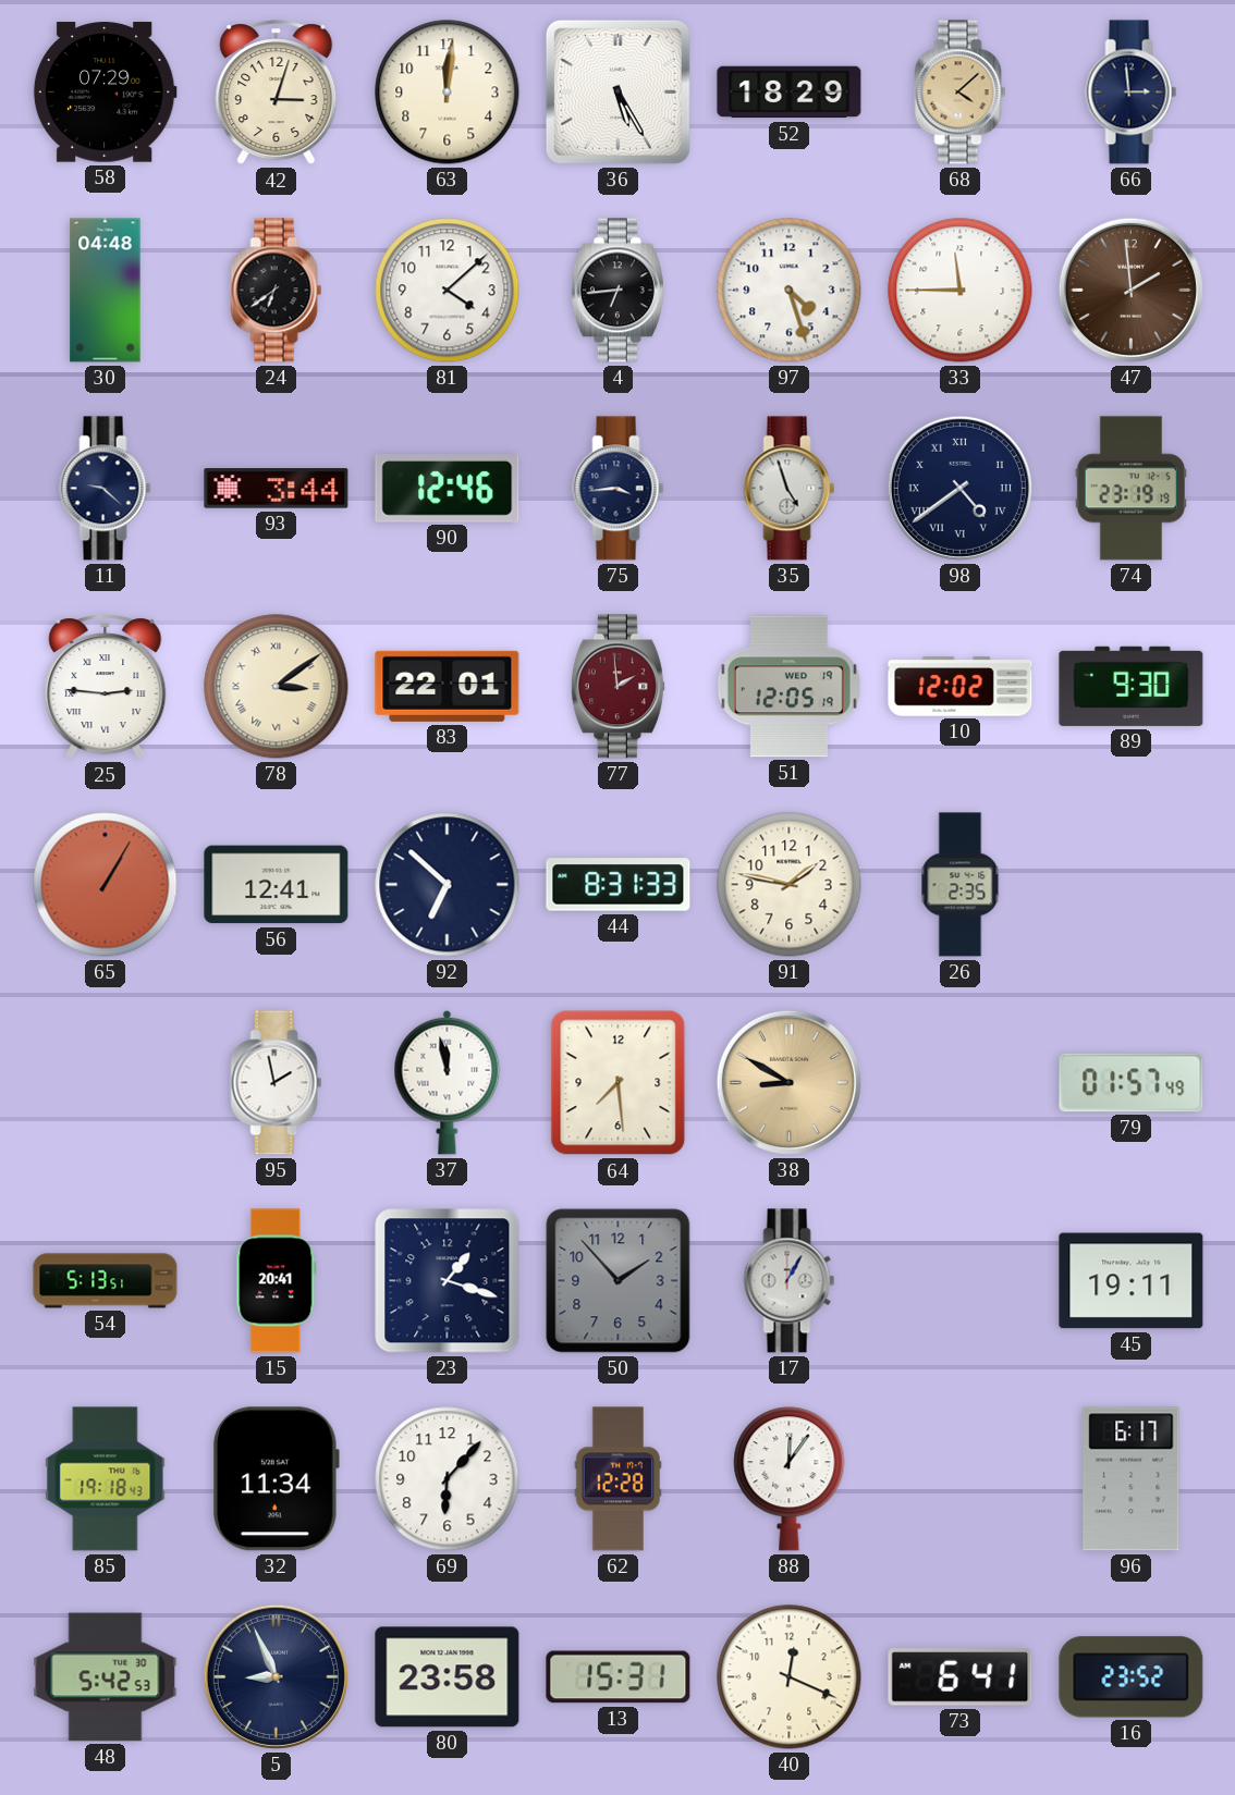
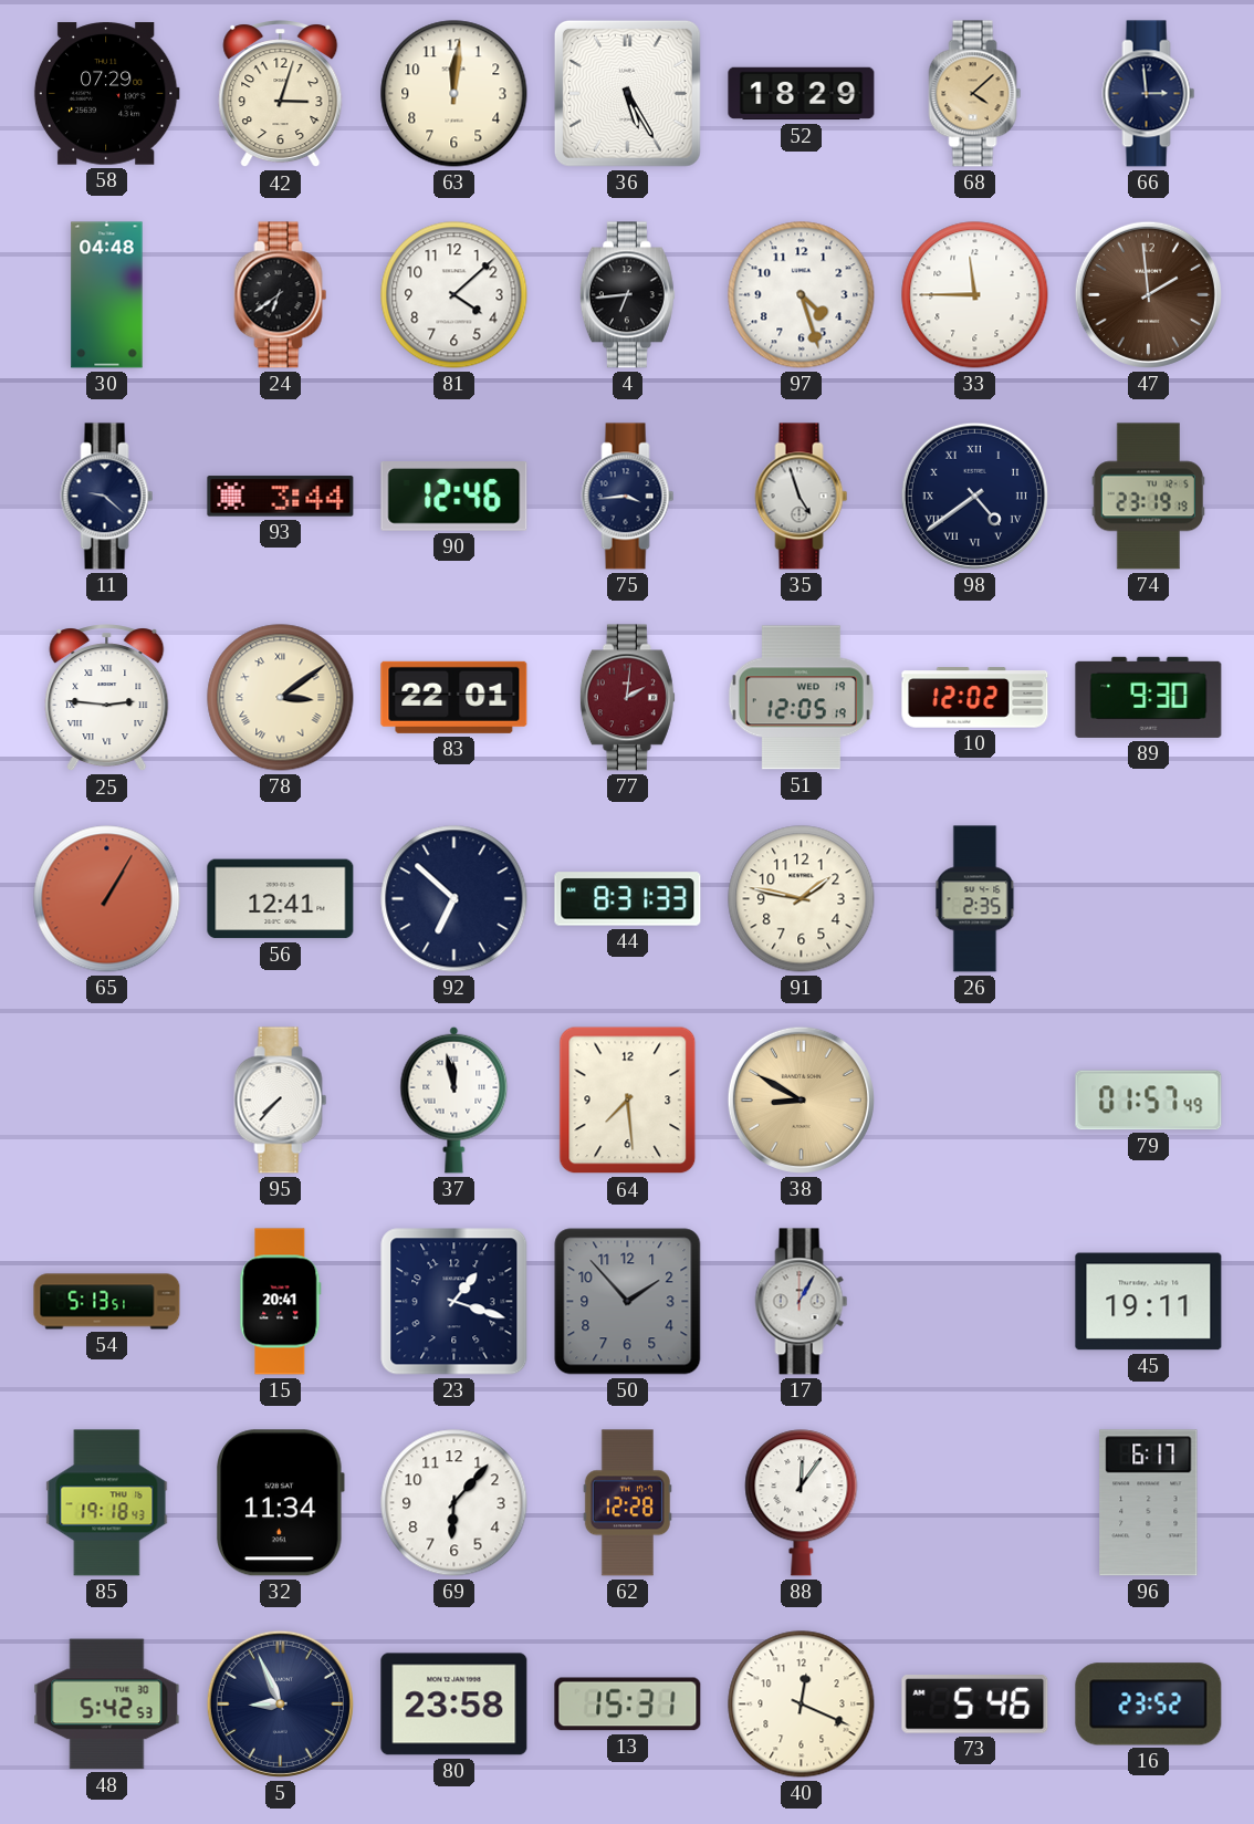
77: 1:59 -> 2:01
95: 1:58 -> 7:37
73: 6:41 -> 5:46
